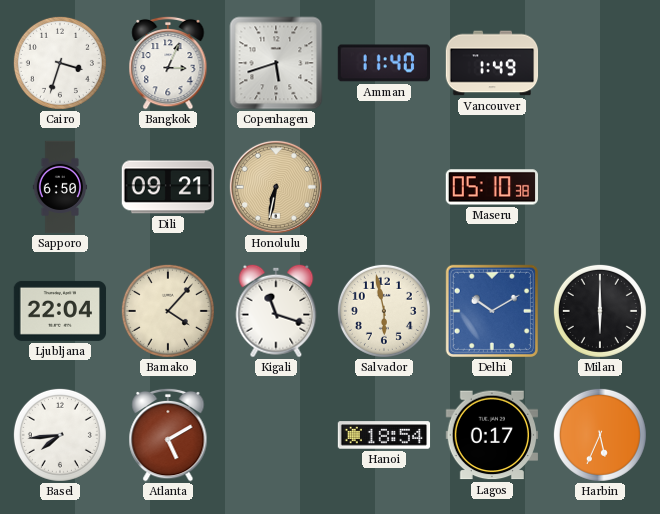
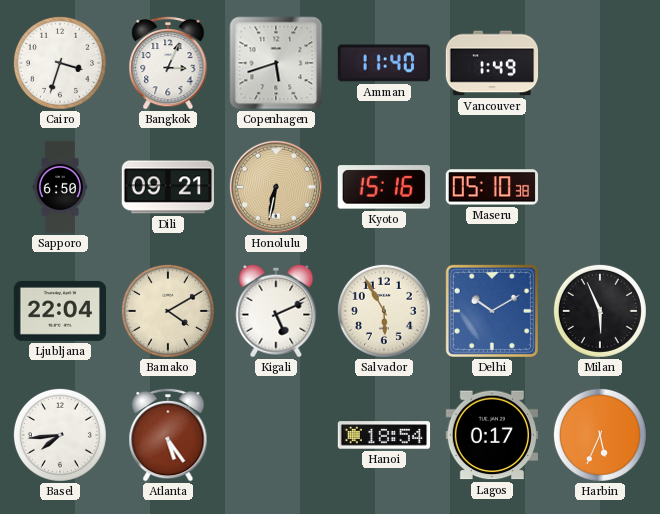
Kyoto: none -> 15:16
Bamako: 4:07 -> 4:10
Kigali: 11:18 -> 5:11
Salvador: 5:58 -> 5:55
Milan: 6:00 -> 5:56
Atlanta: 5:10 -> 5:24
